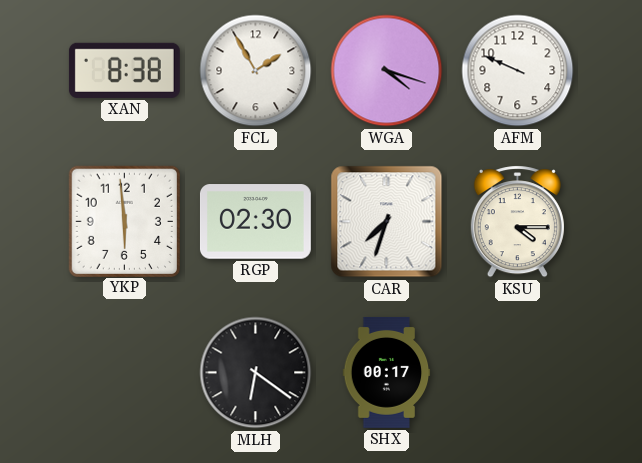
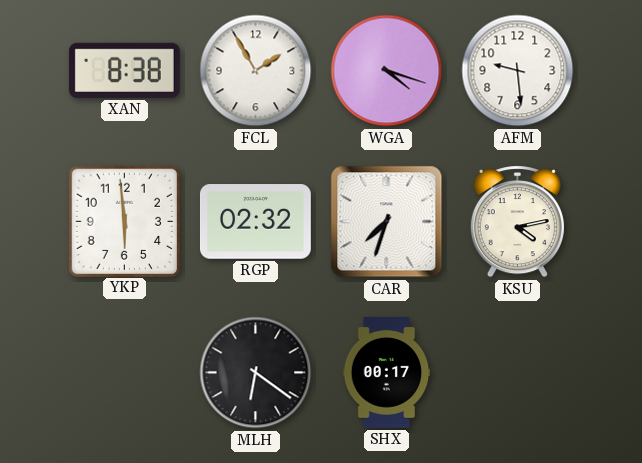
AFM: 9:49 -> 9:29
RGP: 02:30 -> 02:32
KSU: 4:15 -> 4:13
